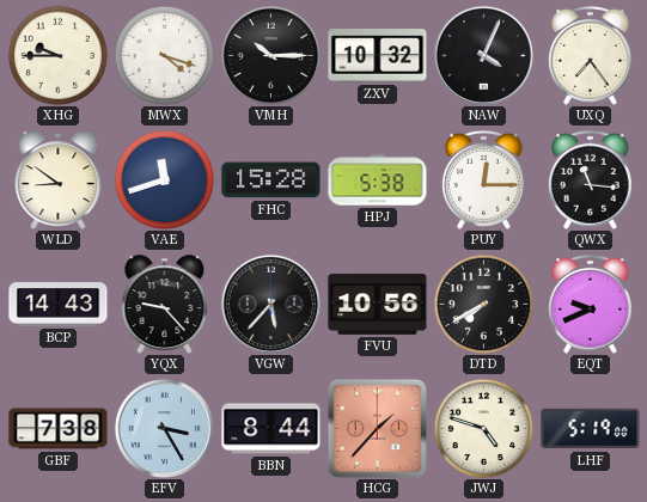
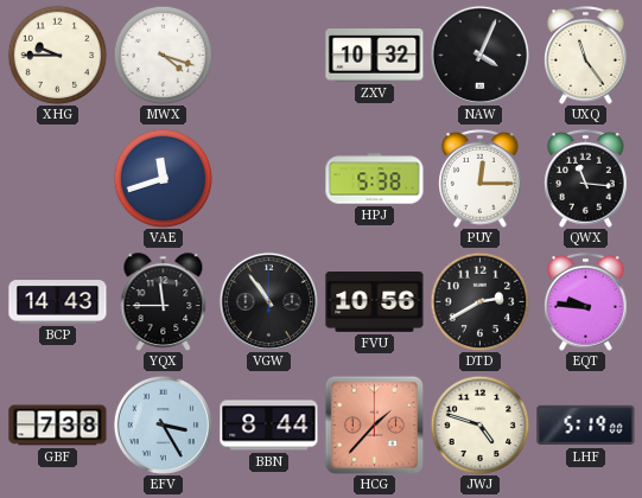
VMH: 10:15 -> none
UXQ: 7:24 -> 11:24
WLD: 8:51 -> none
FHC: 15:28 -> none
YQX: 9:23 -> 11:45
VGW: 5:37 -> 10:54
DTD: 7:40 -> 2:40
EQT: 9:41 -> 9:46
